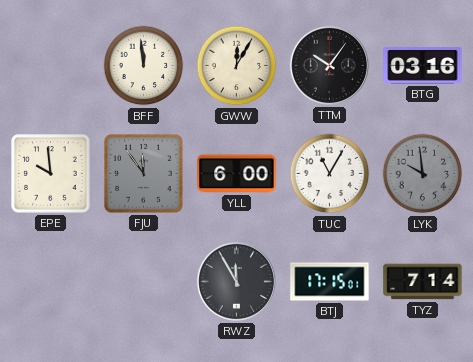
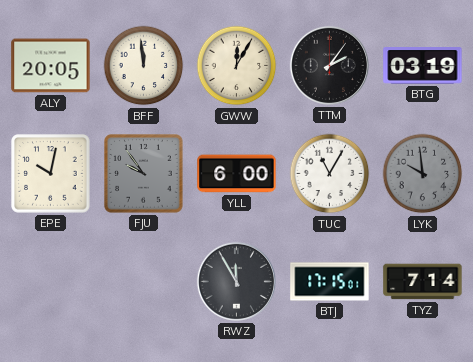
ALY: none -> 20:05
TTM: 10:06 -> 2:06
BTG: 03:16 -> 03:19
EPE: 9:59 -> 10:02
FJU: 11:54 -> 9:54
